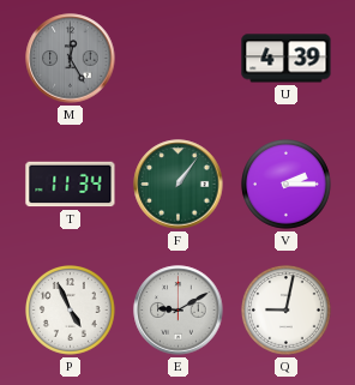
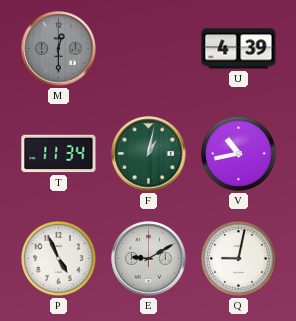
M: 12:25 -> 12:30
F: 1:06 -> 1:02
V: 2:15 -> 10:43
